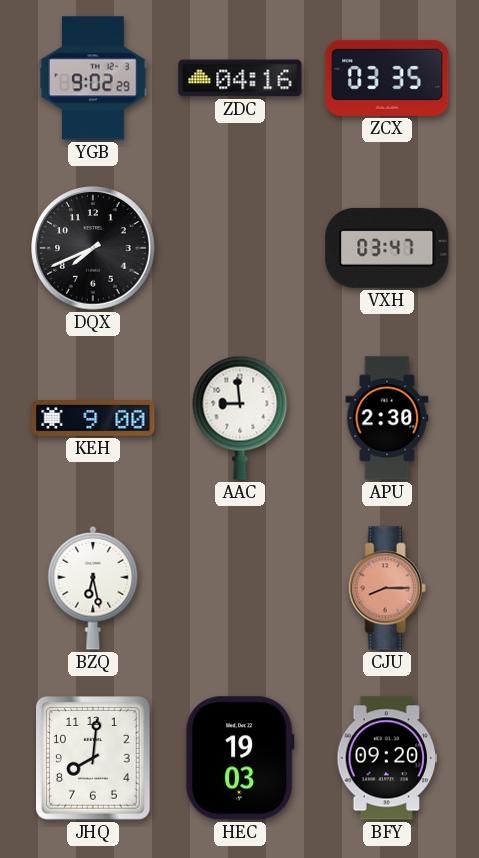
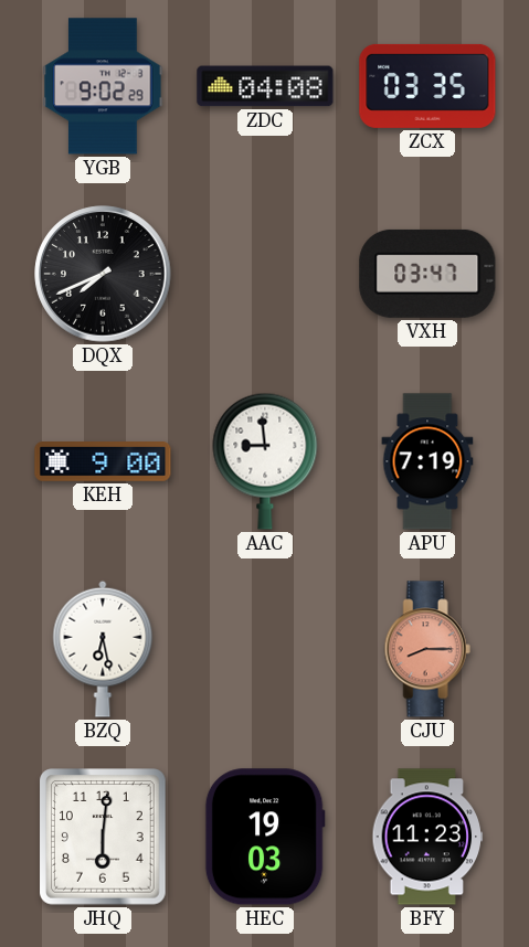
ZDC: 04:16 -> 04:08
APU: 2:30 -> 7:19
JHQ: 8:01 -> 6:01
BFY: 09:20 -> 11:23
